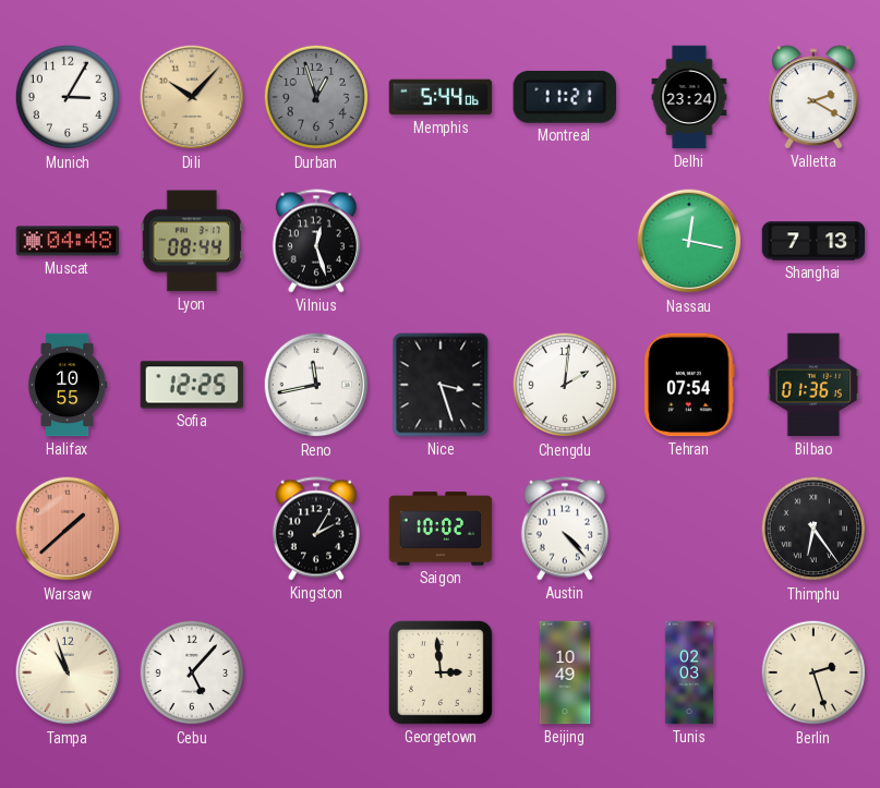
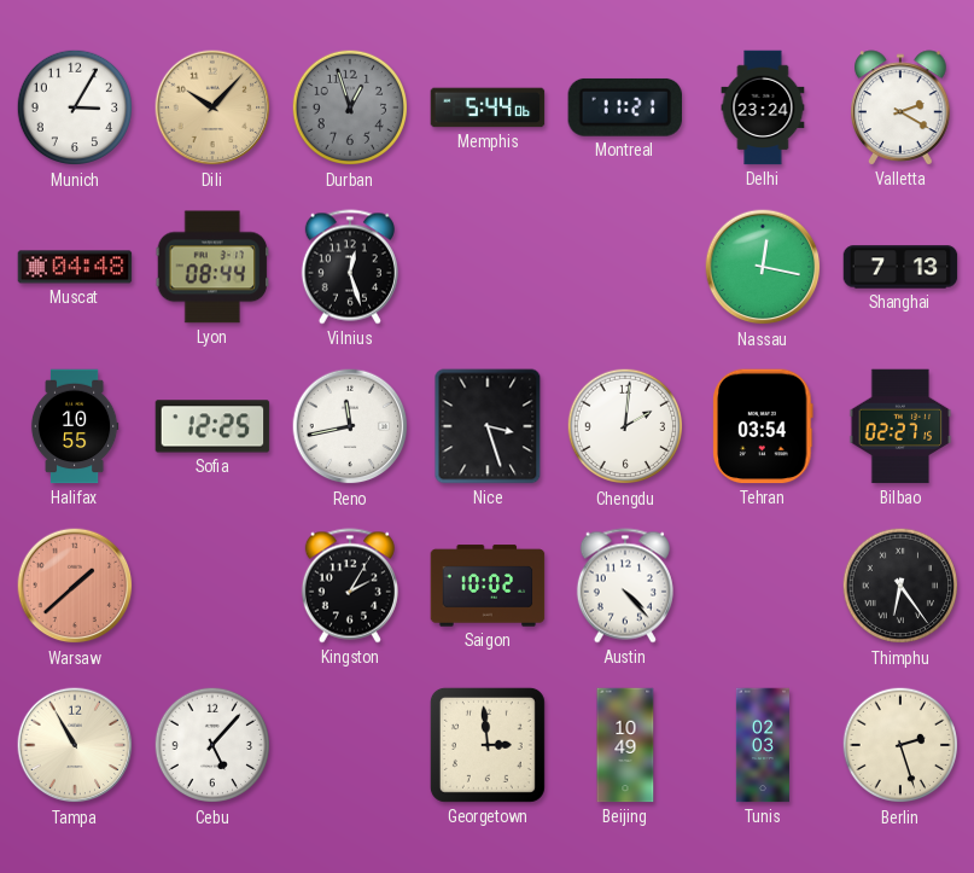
Tehran: 07:54 -> 03:54
Bilbao: 01:36 -> 02:27
Tampa: 10:57 -> 10:55
